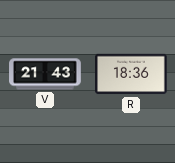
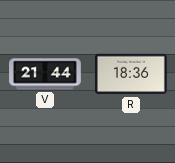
V: 21:43 -> 21:44
